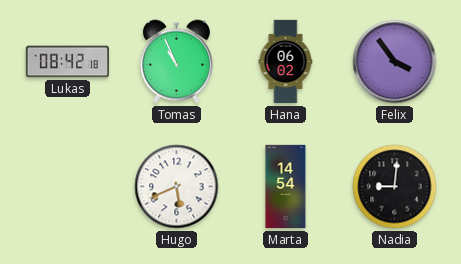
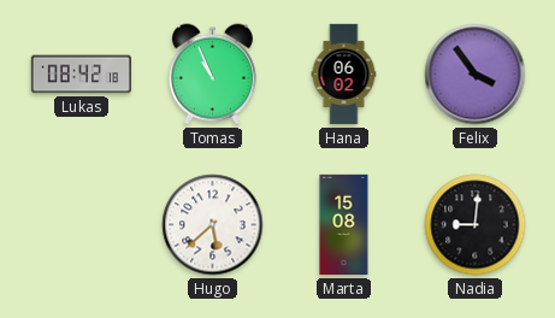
Hugo: 5:41 -> 5:38
Marta: 14:54 -> 15:08
